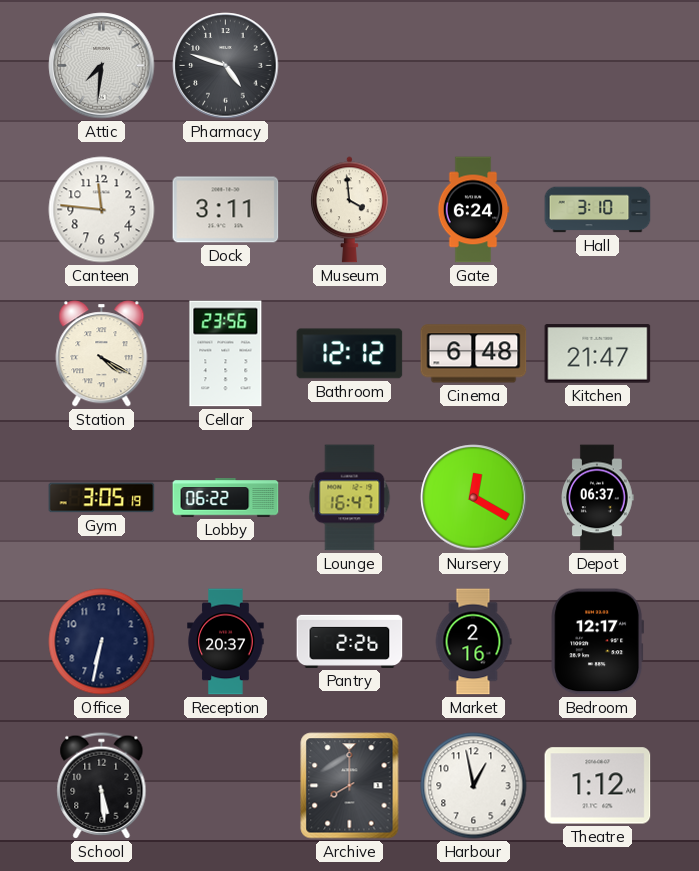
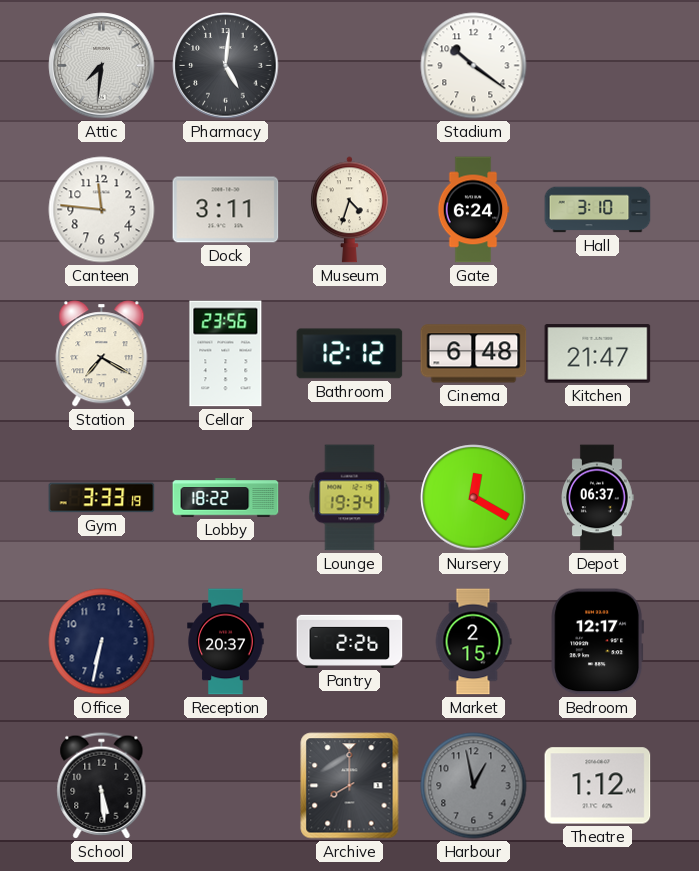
Pharmacy: 4:48 -> 5:01
Stadium: none -> 10:21
Museum: 3:59 -> 4:33
Station: 4:20 -> 7:20
Gym: 3:05 -> 3:33
Lobby: 06:22 -> 18:22
Lounge: 16:47 -> 19:34
Market: 2:16 -> 2:15
Harbour dial: white -> grey
